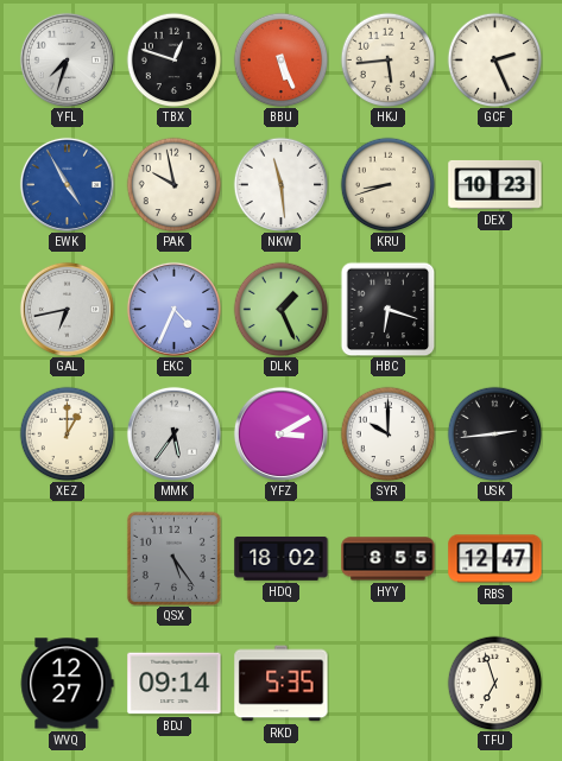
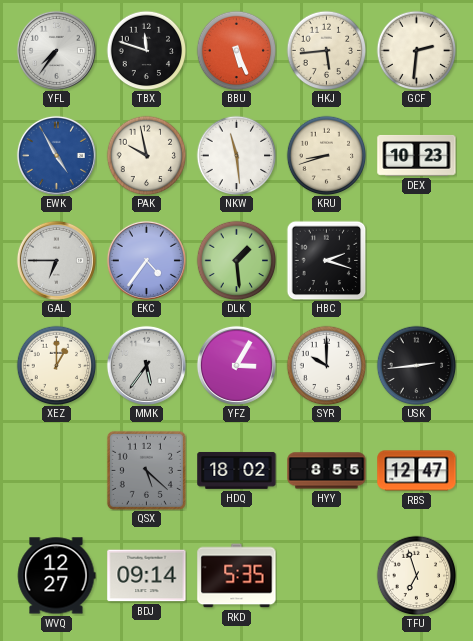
YFL: 7:33 -> 7:36
TBX: 12:48 -> 11:48
GCF: 2:26 -> 2:31
GAL: 6:43 -> 6:45
EKC: 4:34 -> 4:36
DLK: 1:26 -> 1:29
HBC: 6:18 -> 2:18
YFZ: 3:10 -> 3:05
QSX: 5:24 -> 5:22
